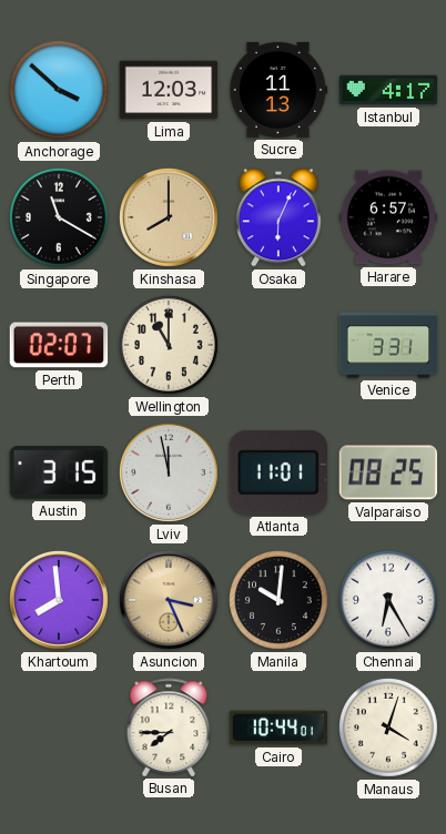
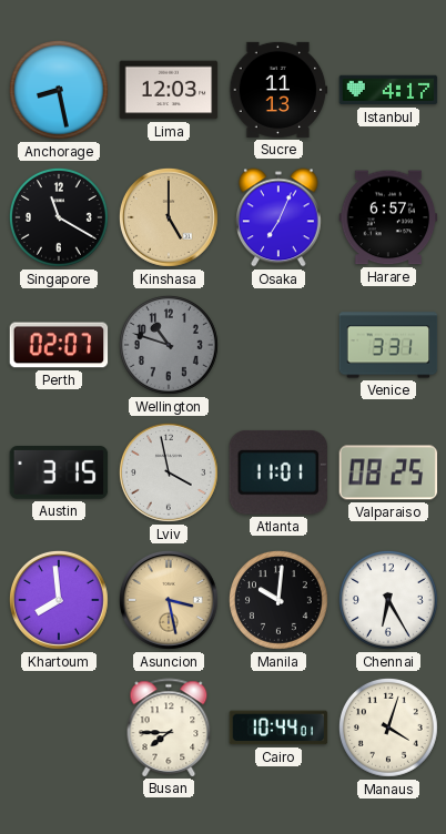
Anchorage: 3:52 -> 8:28
Kinshasa: 8:00 -> 5:00
Osaka: 6:04 -> 7:04
Wellington: 11:00 -> 10:48
Wellington dial: cream -> grey
Lviv: 11:58 -> 3:58
Asuncion: 3:26 -> 3:28
